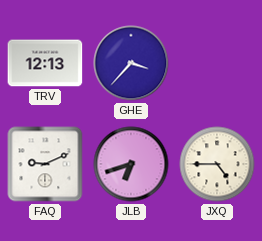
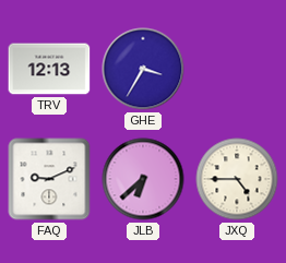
GHE: 3:37 -> 3:35
JLB: 6:42 -> 6:38
